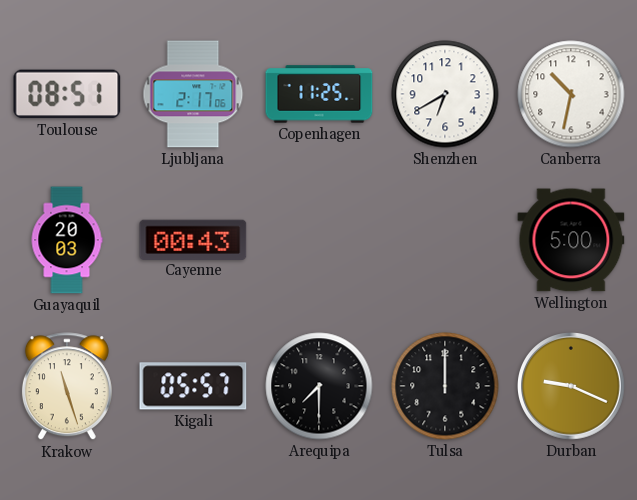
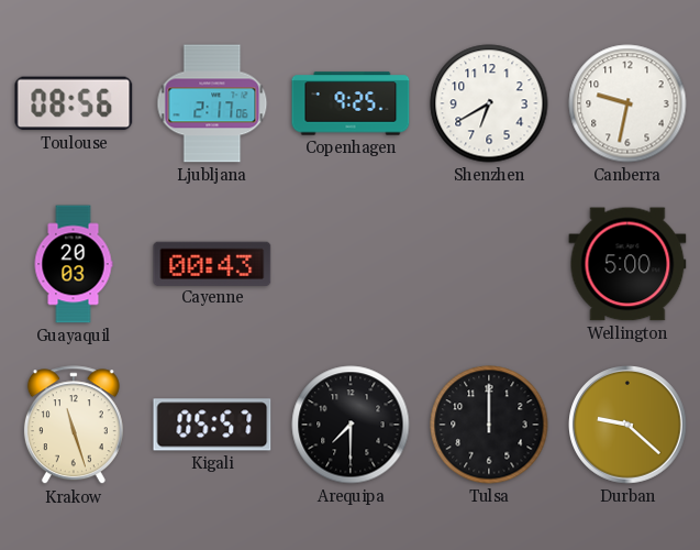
Toulouse: 08:51 -> 08:56
Copenhagen: 11:25 -> 9:25
Canberra: 10:32 -> 9:32
Durban: 9:19 -> 9:22
